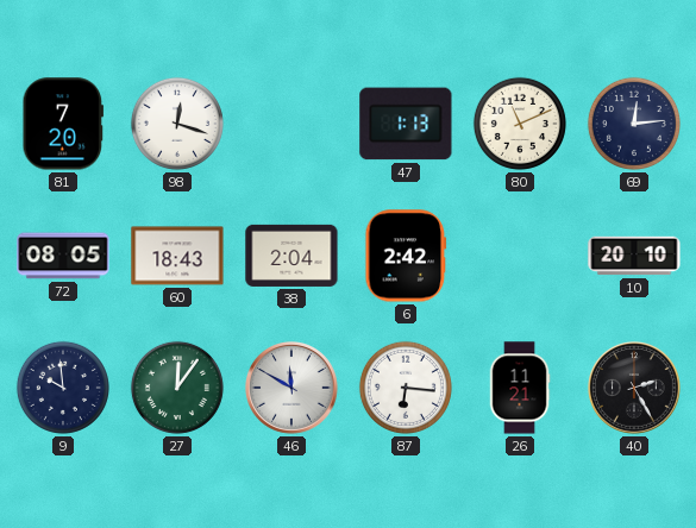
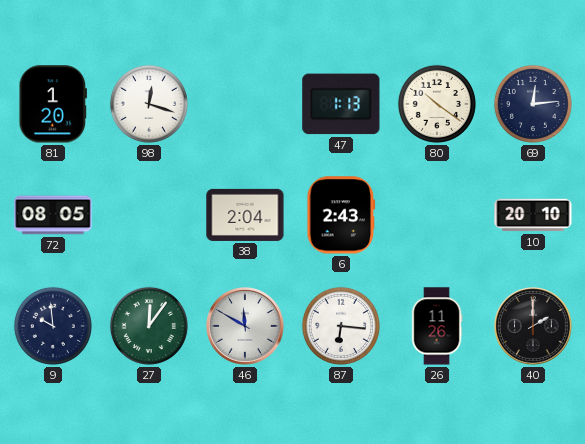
81: 7:20 -> 1:20
80: 11:11 -> 10:21
60: 18:43 -> none
6: 2:42 -> 2:43
26: 11:21 -> 11:26
40: 2:25 -> 2:00
